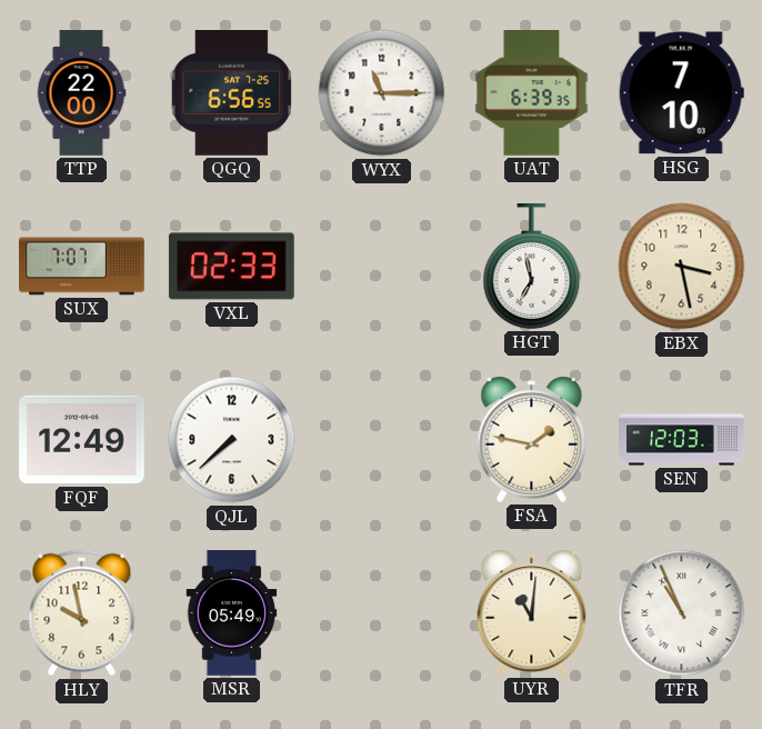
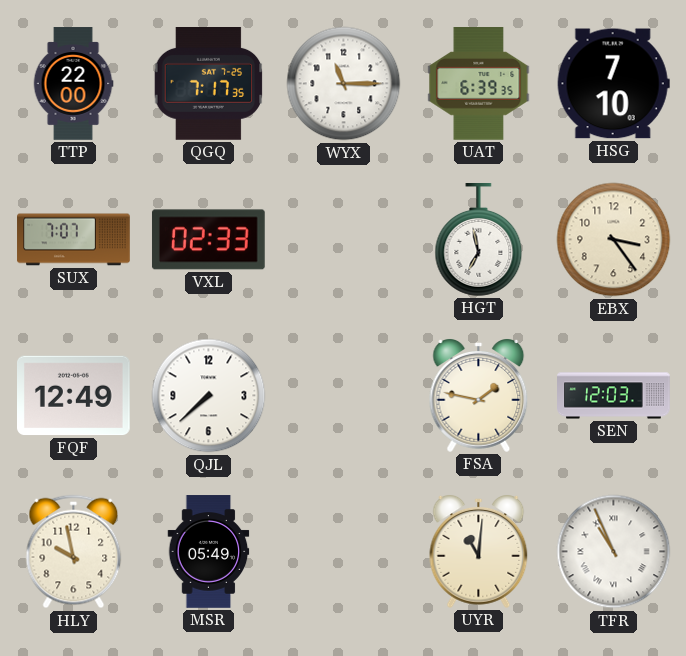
QGQ: 6:56 -> 7:17
EBX: 3:28 -> 3:24
